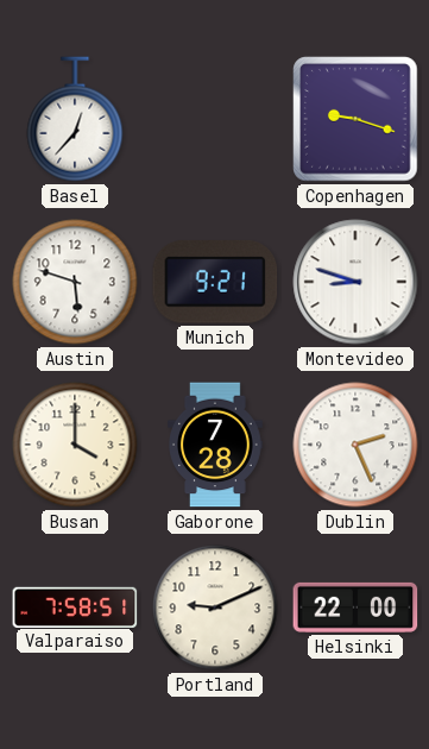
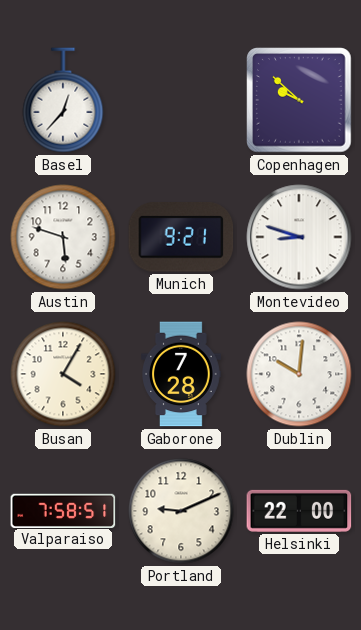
Copenhagen: 9:18 -> 9:52
Busan: 4:00 -> 4:05
Dublin: 2:26 -> 10:01
